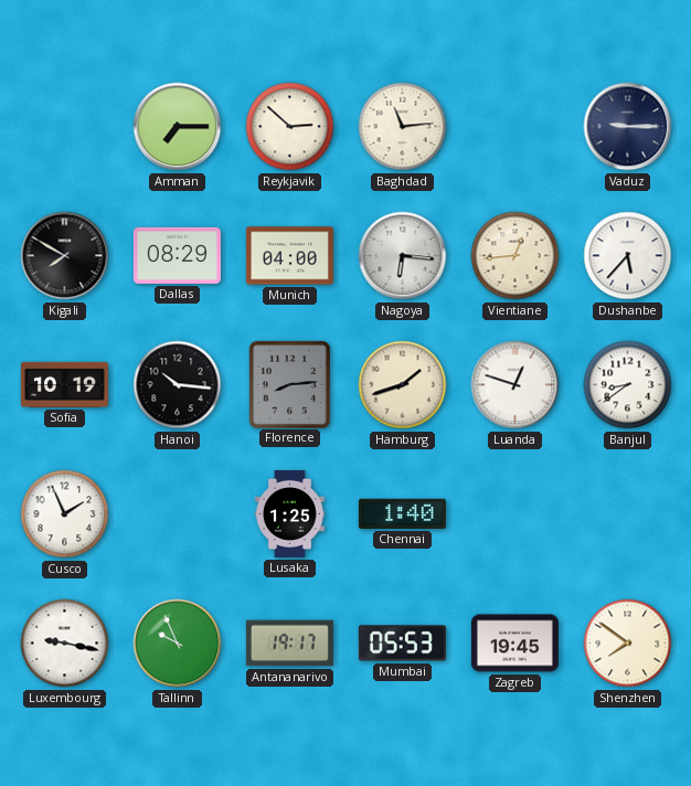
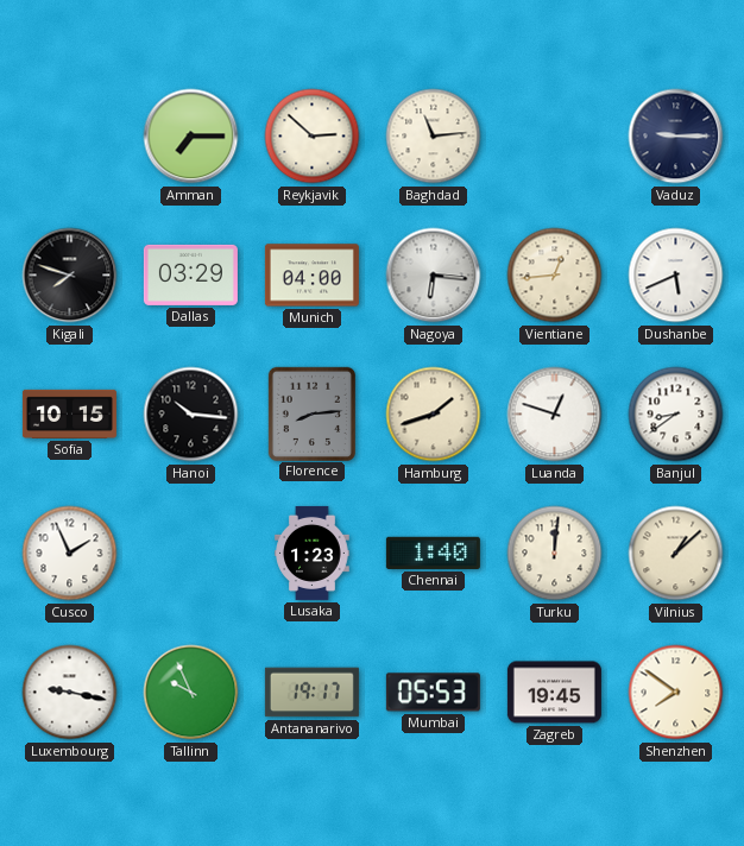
Kigali: 7:50 -> 7:48
Dallas: 08:29 -> 03:29
Dushanbe: 5:37 -> 5:41
Sofia: 10:19 -> 10:15
Lusaka: 1:25 -> 1:23
Turku: none -> 12:01
Vilnius: none -> 1:08
